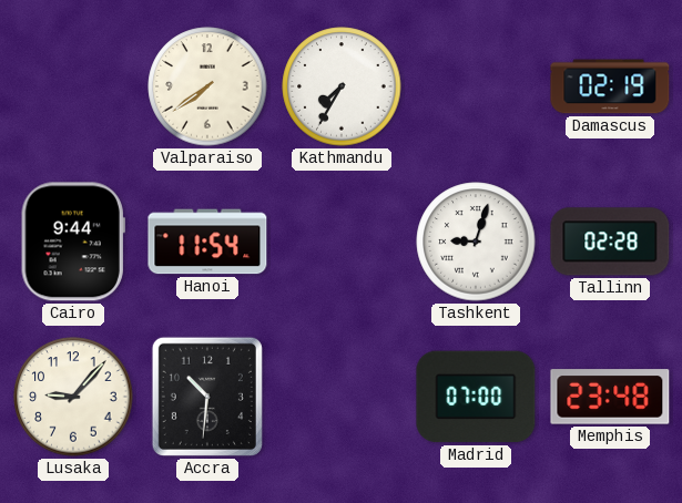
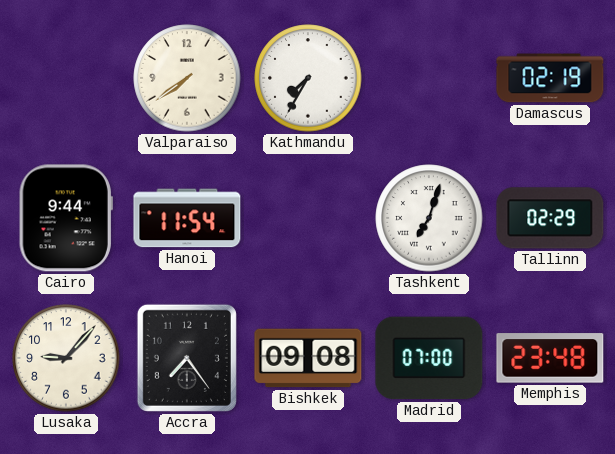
Tashkent: 9:03 -> 7:03
Tallinn: 02:28 -> 02:29
Accra: 10:31 -> 7:24
Bishkek: none -> 09:08
